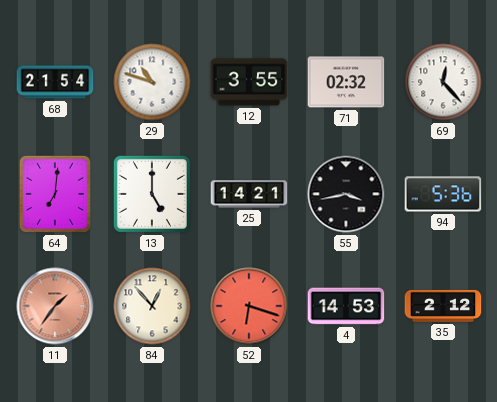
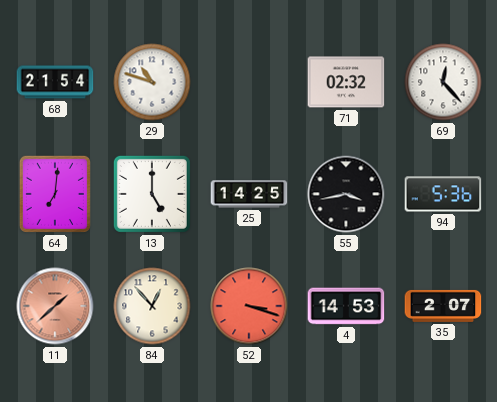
12: 3:55 -> none
25: 14:21 -> 14:25
11: 1:36 -> 1:38
52: 6:18 -> 3:18
35: 2:12 -> 2:07
